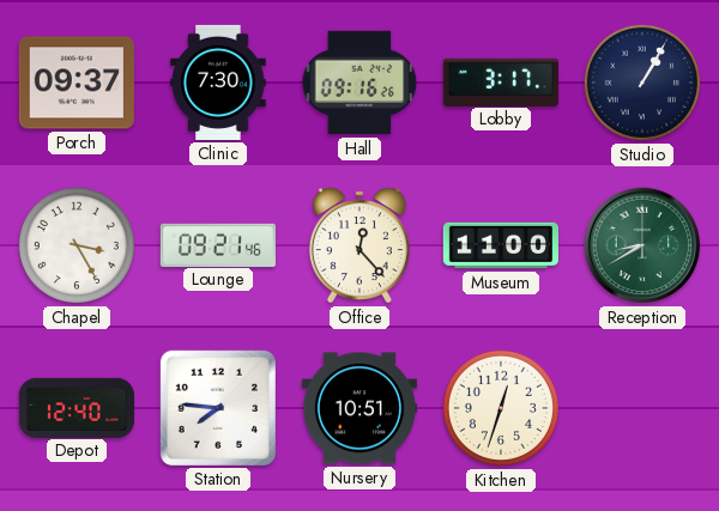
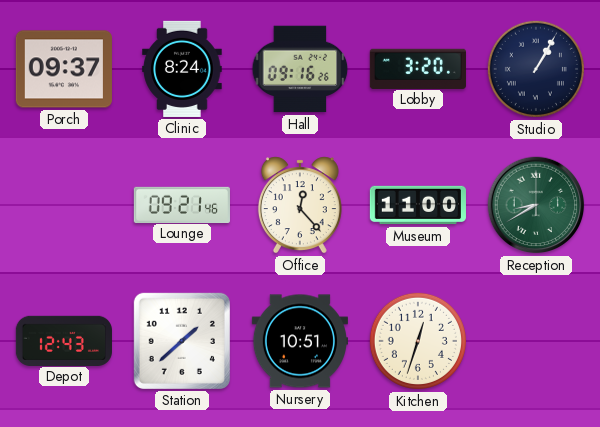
Clinic: 7:30 -> 8:24
Lobby: 3:17 -> 3:20
Chapel: 3:25 -> none
Depot: 12:40 -> 12:43
Station: 7:46 -> 1:38
